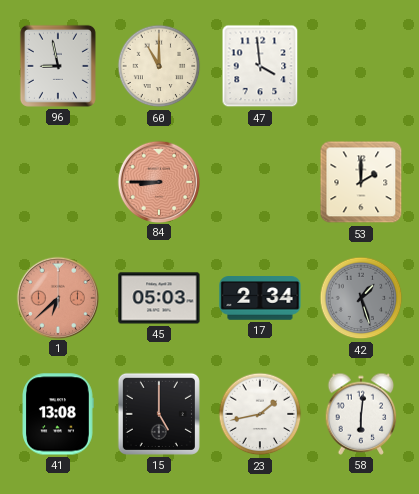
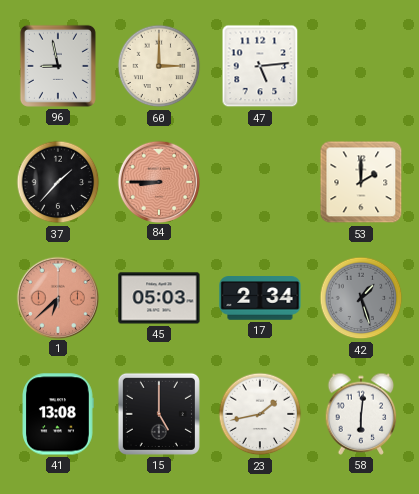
60: 11:00 -> 3:00
47: 3:59 -> 5:14
37: none -> 1:37
